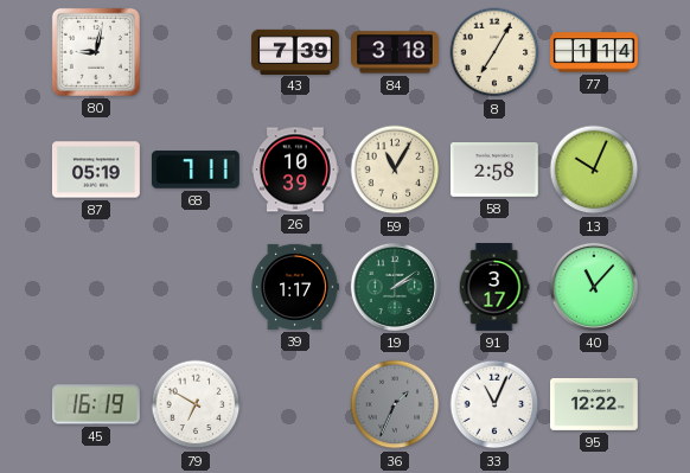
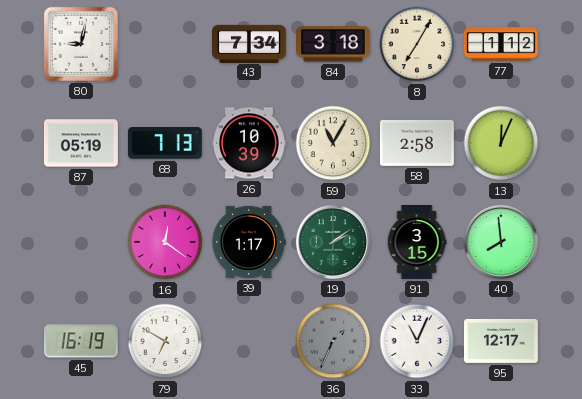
43: 7:39 -> 7:34
77: 1:14 -> 1:12
68: 7:11 -> 7:13
13: 10:04 -> 12:04
16: none -> 12:21
91: 3:17 -> 3:15
40: 11:07 -> 7:59
95: 12:22 -> 12:17
